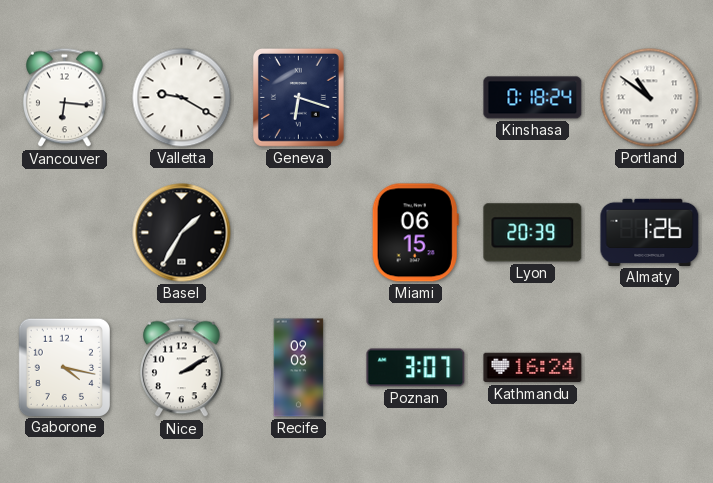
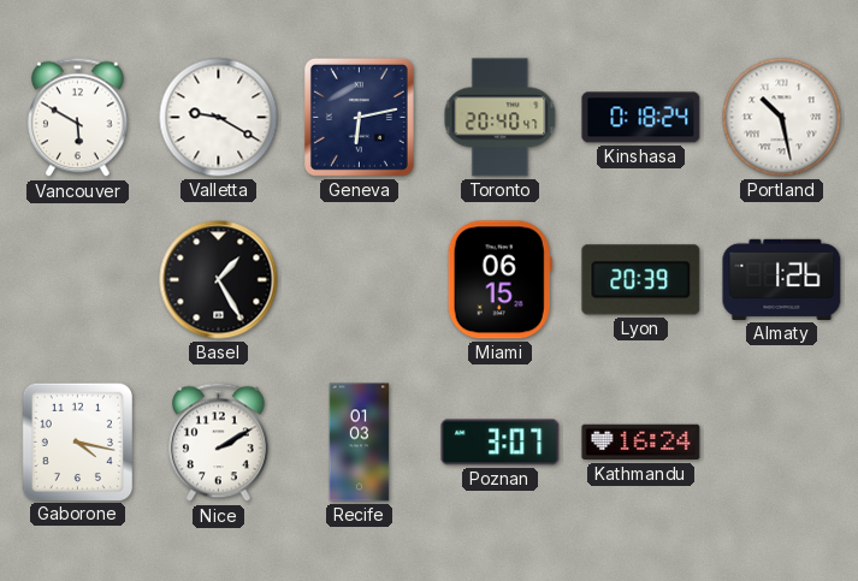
Vancouver: 6:16 -> 5:50
Geneva: 6:18 -> 6:13
Toronto: none -> 20:40
Portland: 10:51 -> 10:28
Basel: 1:35 -> 1:25
Recife: 09:03 -> 01:03
